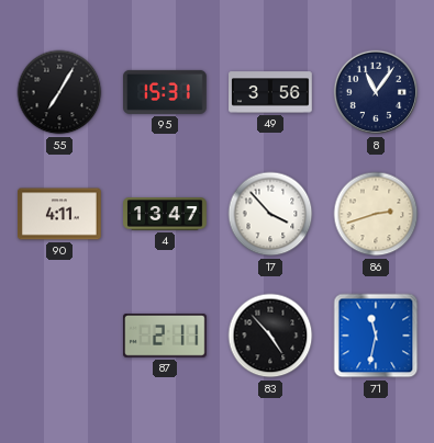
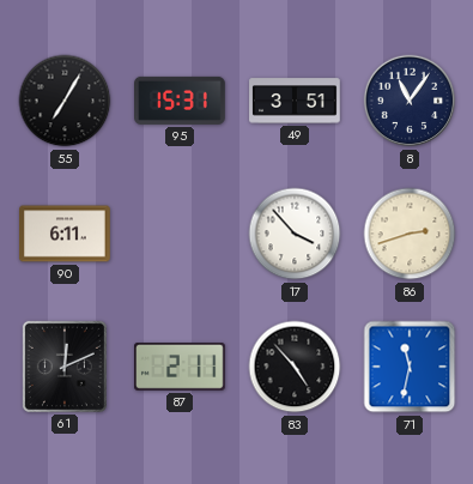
49: 3:56 -> 3:51
90: 4:11 -> 6:11
4: 13:47 -> none
61: none -> 12:11
